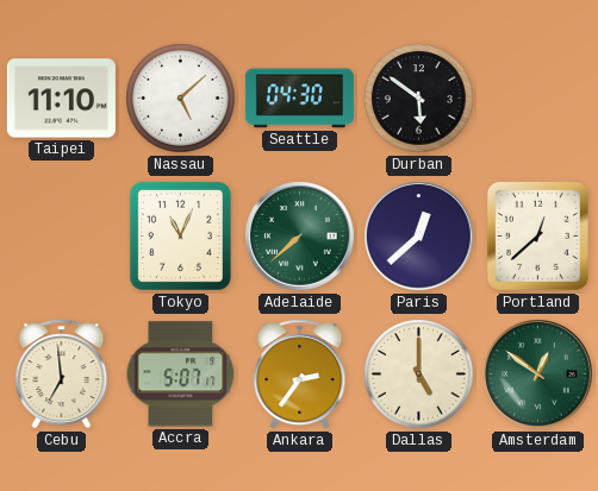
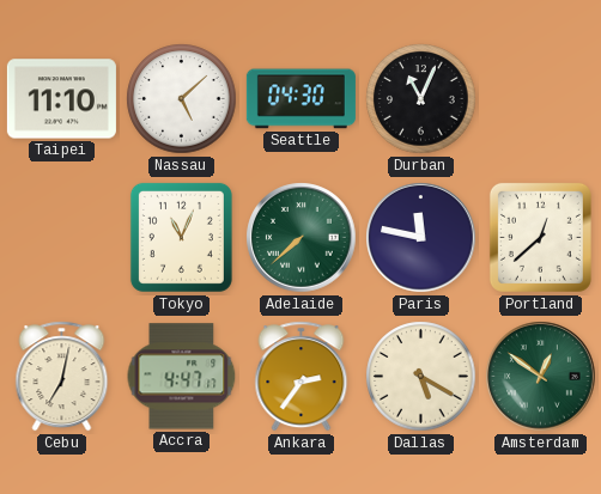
Durban: 5:51 -> 11:04
Paris: 12:38 -> 11:47
Cebu: 6:59 -> 7:02
Accra: 5:07 -> 4:47
Dallas: 5:00 -> 5:20
